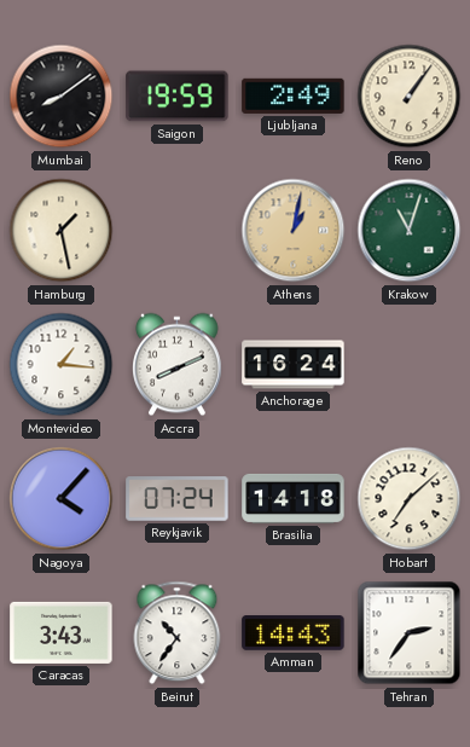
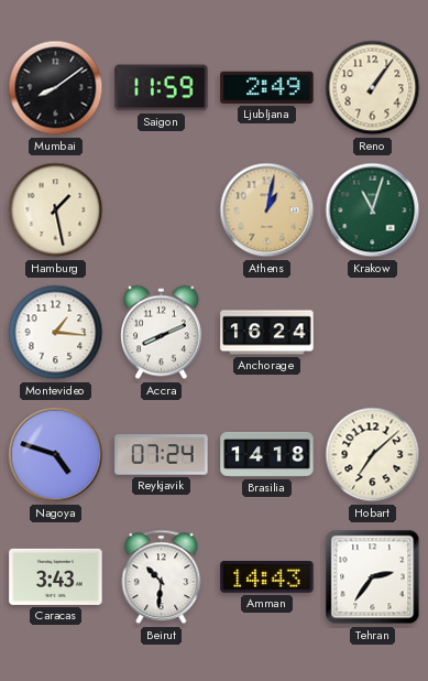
Saigon: 19:59 -> 11:59
Nagoya: 4:07 -> 4:48
Beirut: 10:36 -> 10:31
